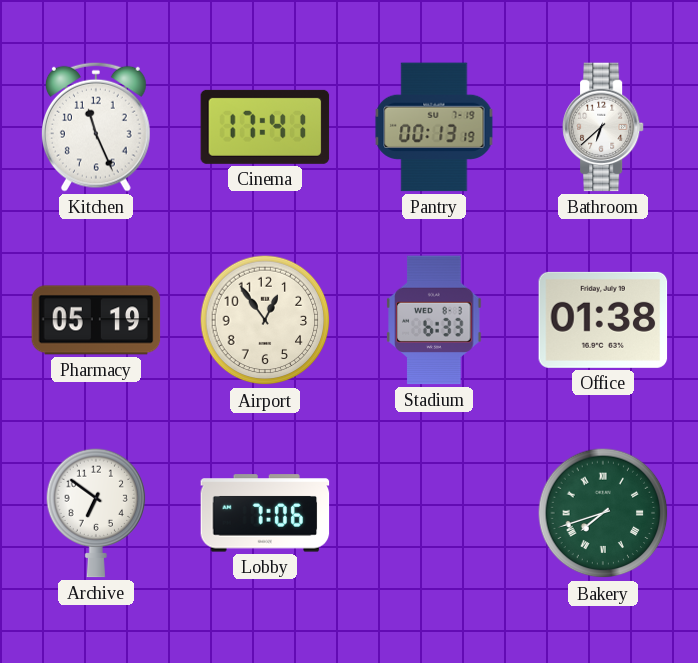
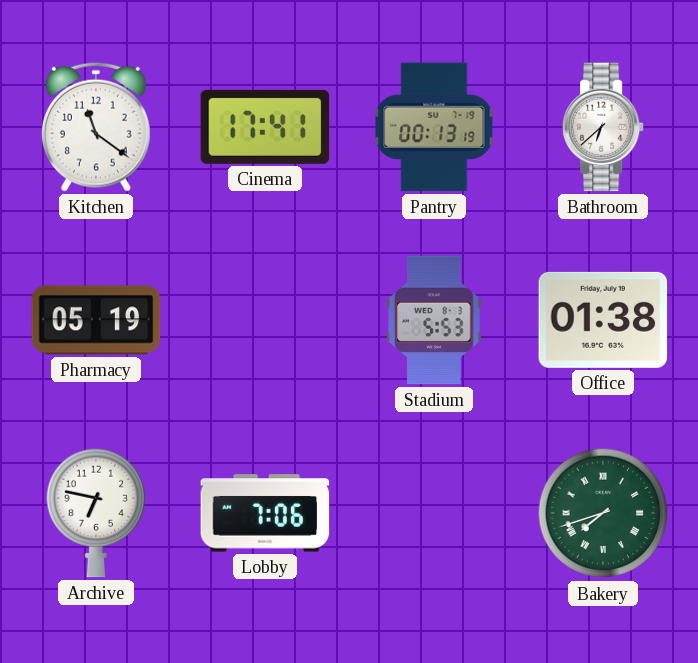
Kitchen: 11:26 -> 11:21
Airport: 12:54 -> none
Stadium: 6:33 -> 5:53
Archive: 6:51 -> 6:47
